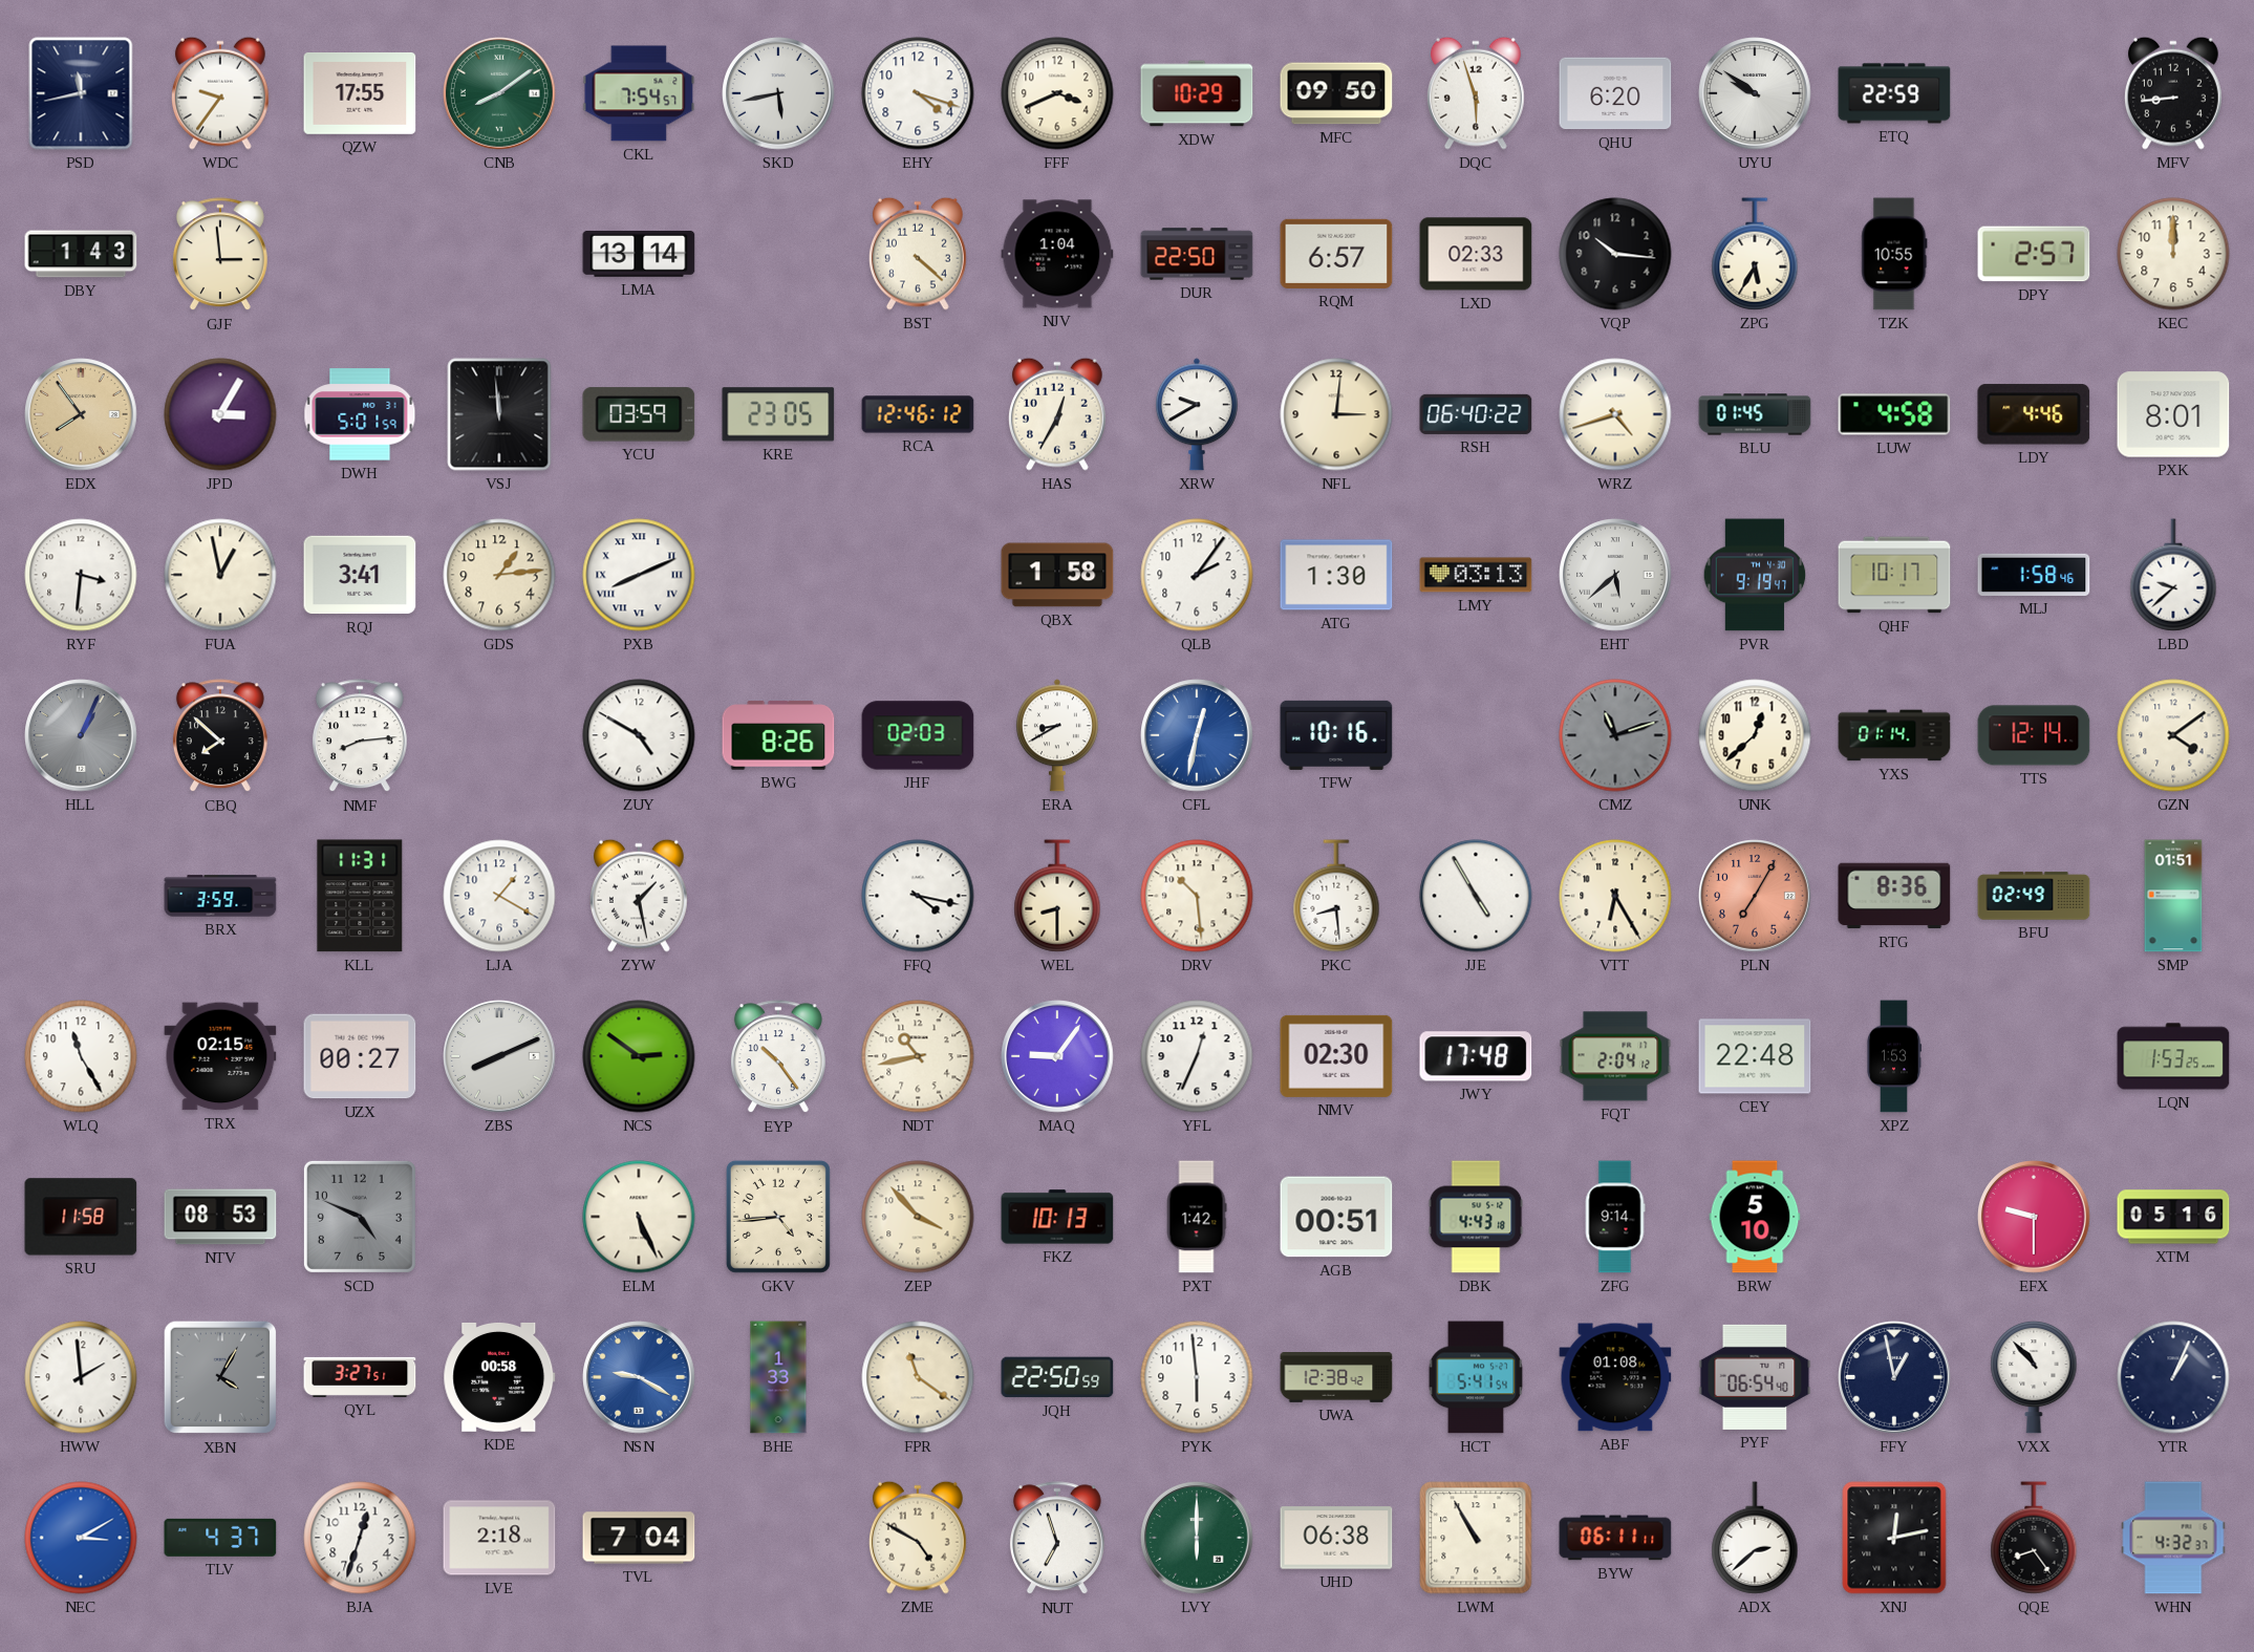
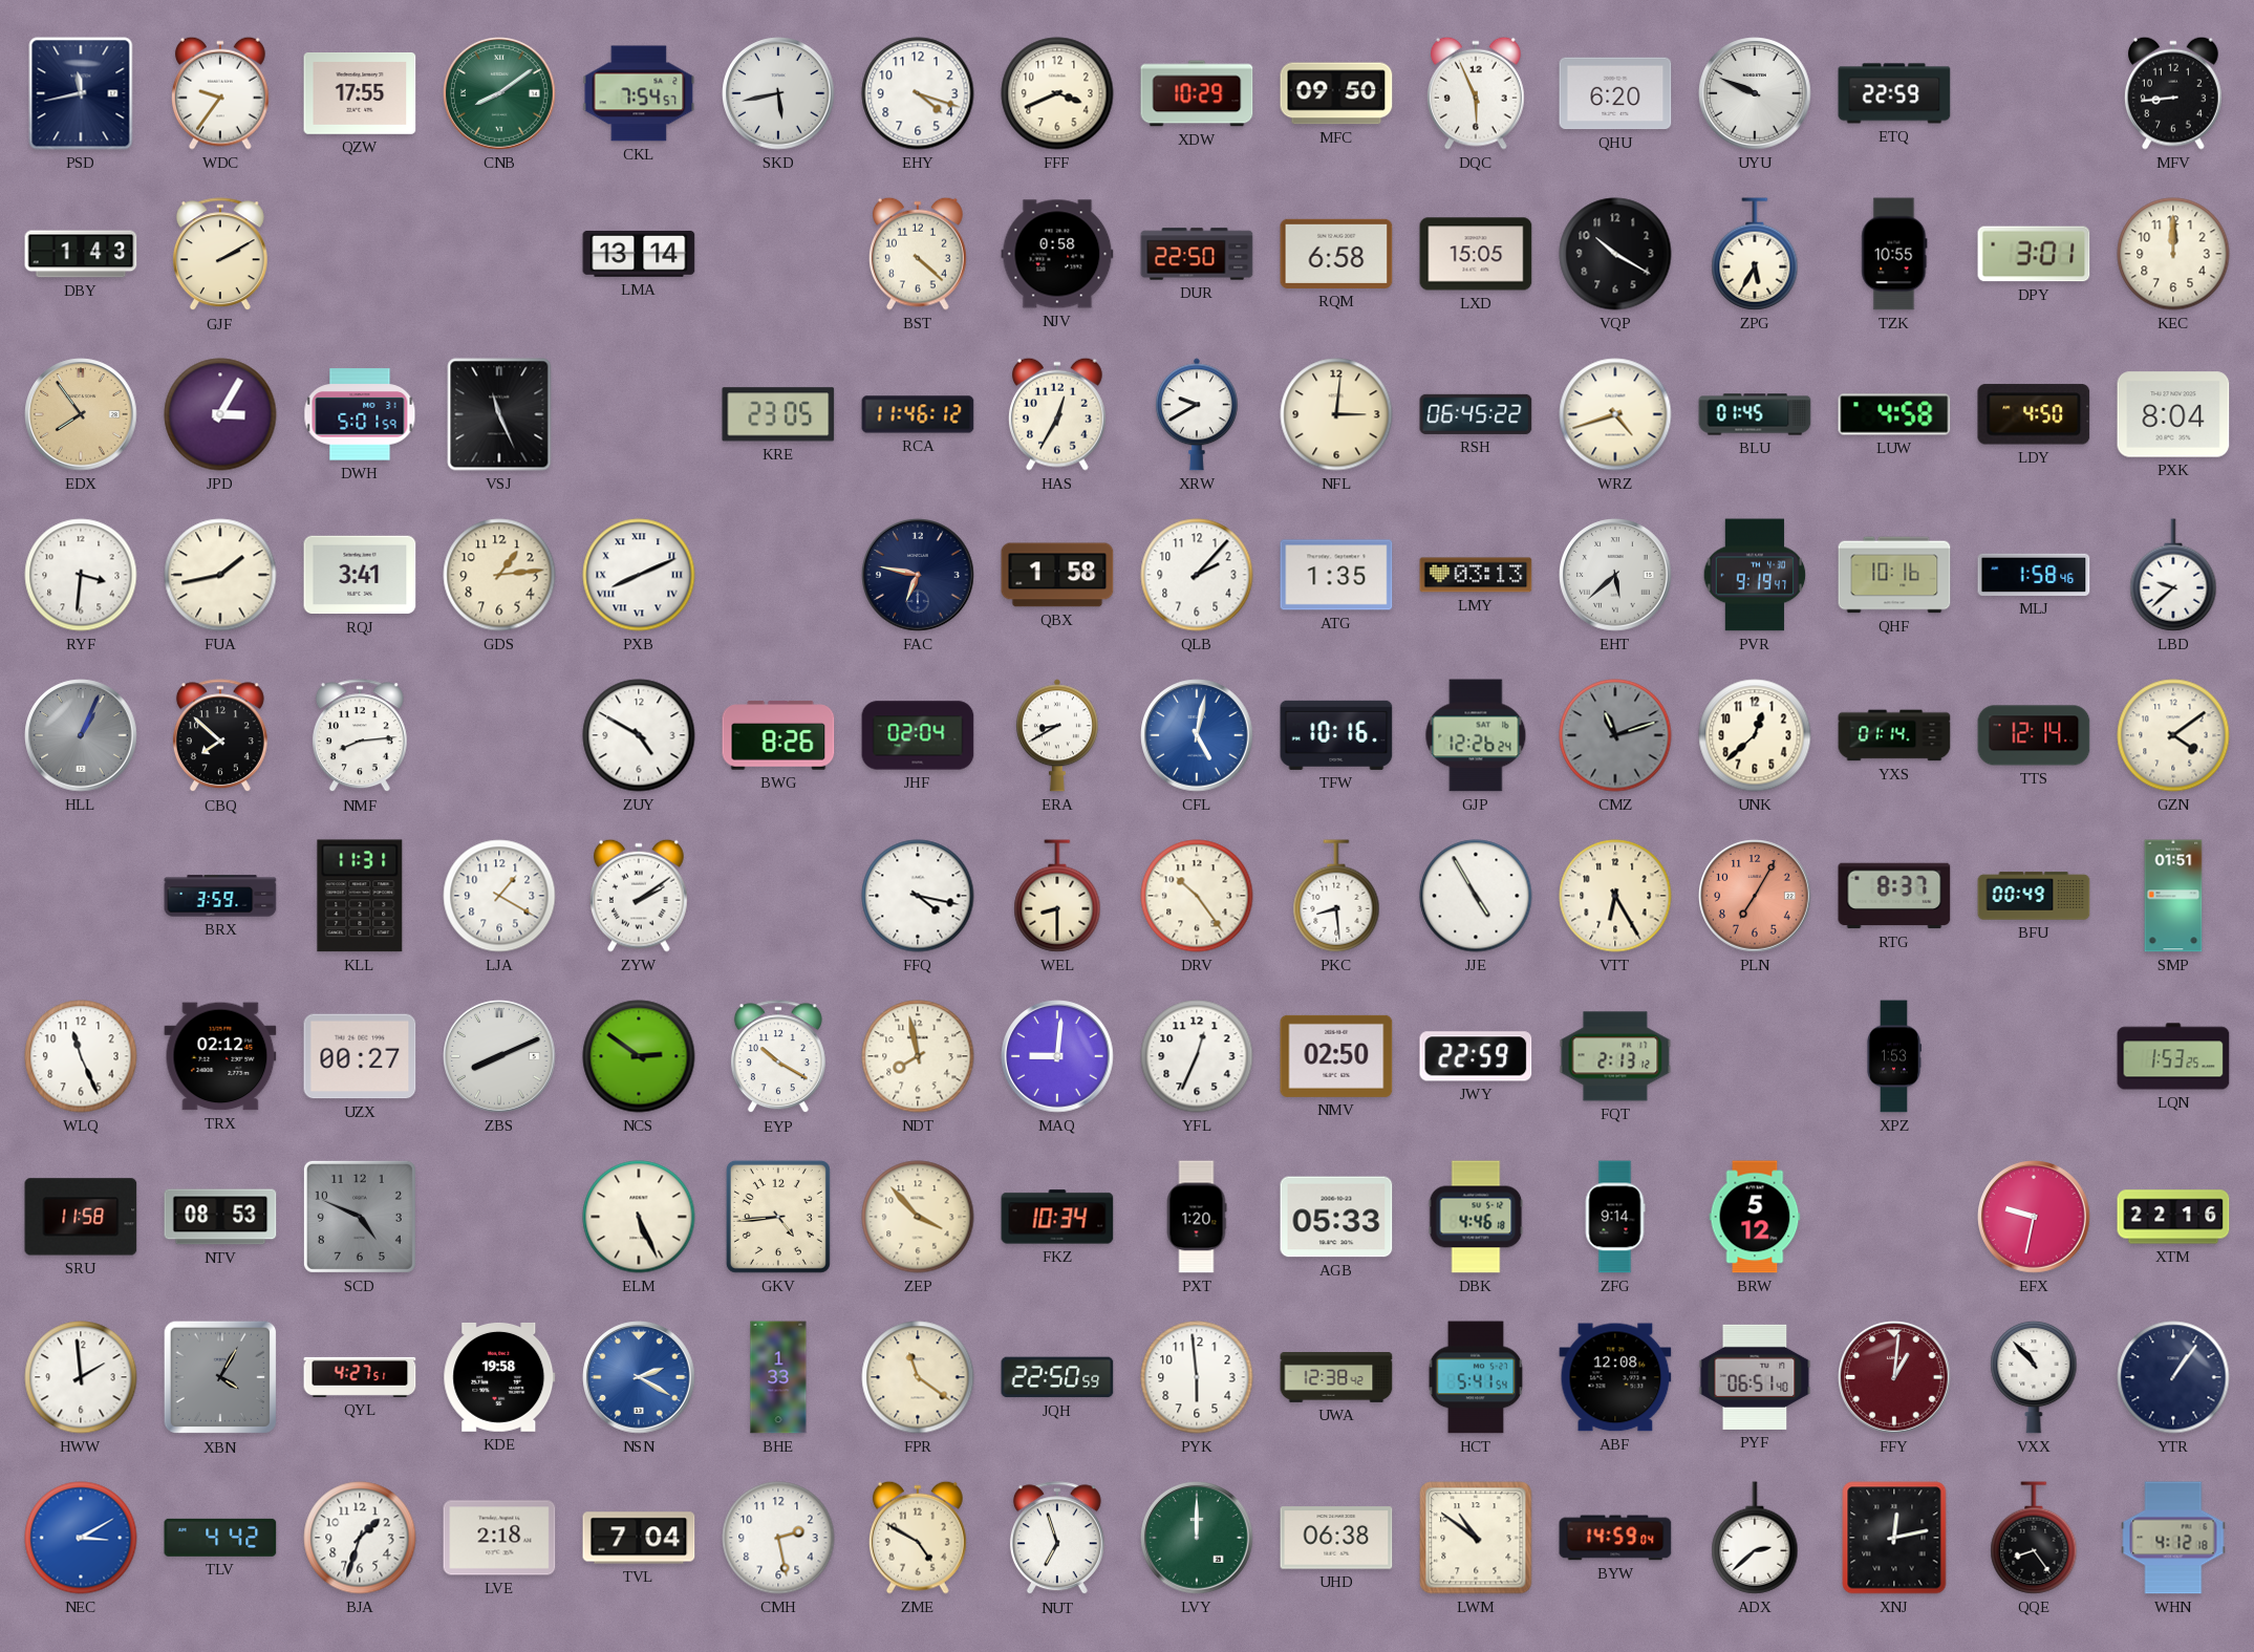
DQC: 5:57 -> 5:56
UYU: 9:51 -> 9:49
GJF: 2:59 -> 2:10
NJV: 1:04 -> 0:58
RQM: 6:57 -> 6:58
LXD: 02:33 -> 15:05
VQP: 10:16 -> 10:20
DPY: 2:57 -> 3:01
VSJ: 11:59 -> 11:26
YCU: 03:59 -> none
RCA: 12:46 -> 11:46
RSH: 06:40 -> 06:45
LDY: 4:46 -> 4:50
PXK: 8:01 -> 8:04
FUA: 12:58 -> 1:43
FAC: none -> 6:47
QLB: 2:06 -> 2:07
ATG: 1:30 -> 1:35
QHF: 10:17 -> 10:16
JHF: 02:03 -> 02:04
CFL: 12:32 -> 5:02
GJP: none -> 12:26
ZYW: 1:28 -> 2:09
DRV: 10:29 -> 10:24
RTG: 8:36 -> 8:37
BFU: 02:49 -> 00:49
WLQ: 11:25 -> 11:26
TRX: 02:15 -> 02:12
EYP: 10:24 -> 10:20
NDT: 10:43 -> 7:58
MAQ: 9:06 -> 9:01
NMV: 02:30 -> 02:50
JWY: 17:48 -> 22:59
FQT: 2:04 -> 2:13
CEY: 22:48 -> none
FKZ: 10:13 -> 10:34
PXT: 1:42 -> 1:20
AGB: 00:51 -> 05:33
DBK: 4:43 -> 4:46
BRW: 5:10 -> 5:12
EFX: 9:30 -> 9:32
XTM: 05:16 -> 22:16
QYL: 3:27 -> 4:27
KDE: 00:58 -> 19:58
NSN: 9:20 -> 2:20
ABF: 01:08 -> 12:08
PYF: 06:54 -> 06:51
FFY: 12:58 -> 1:01
FFY dial: navy -> burgundy
YTR: 1:04 -> 1:06
TLV: 4:37 -> 4:42
BJA: 12:33 -> 1:33
CMH: none -> 2:28
LVY: 6:00 -> 12:00
LWM: 10:55 -> 10:51
BYW: 06:11 -> 14:59
WHN: 4:32 -> 4:12
